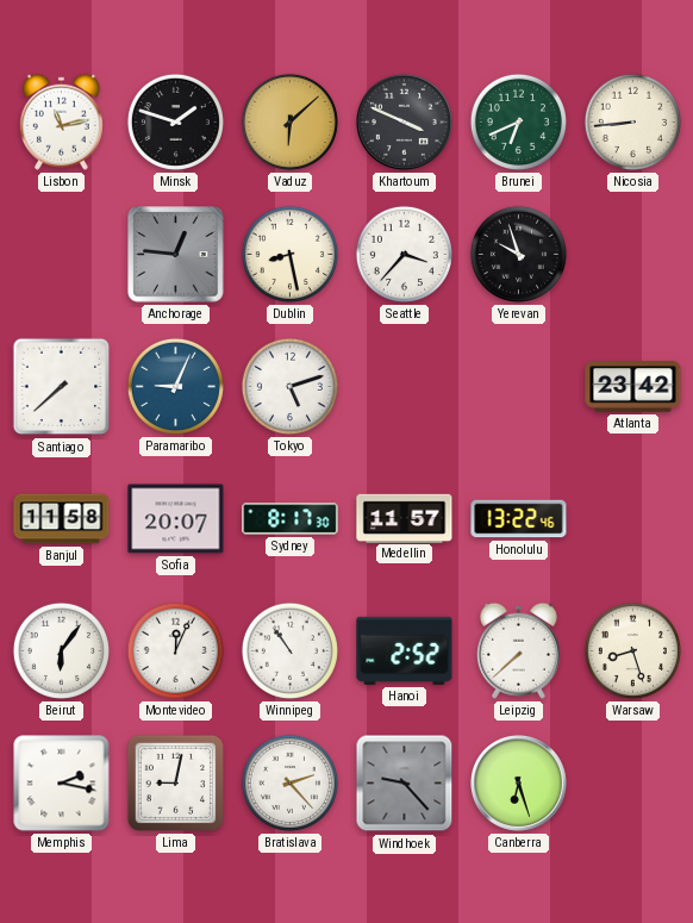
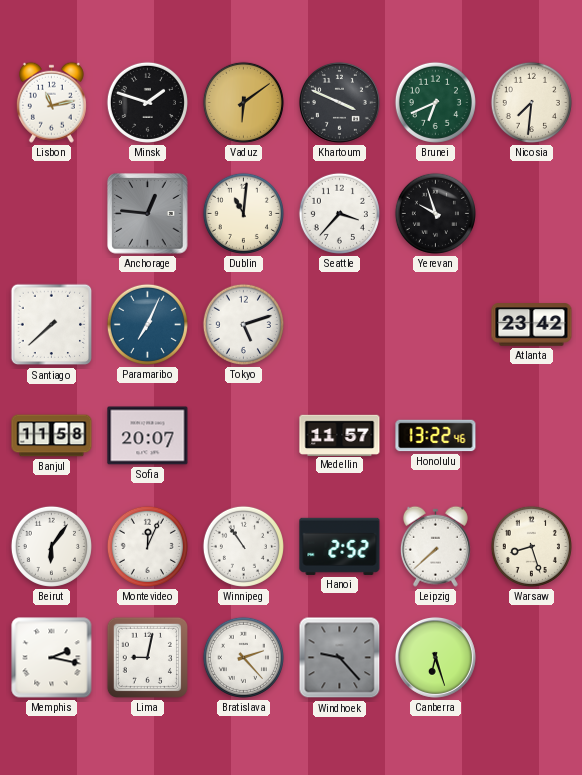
Vaduz: 6:08 -> 6:09
Nicosia: 8:44 -> 7:31
Dublin: 8:28 -> 11:01
Paramaribo: 9:04 -> 7:04
Sydney: 8:17 -> none
